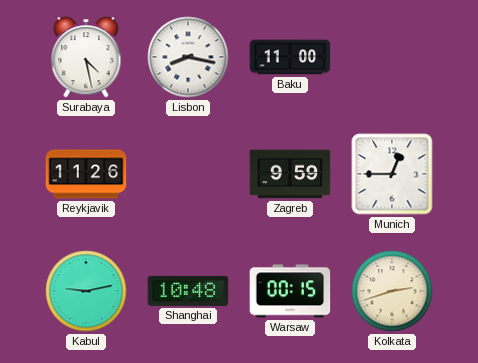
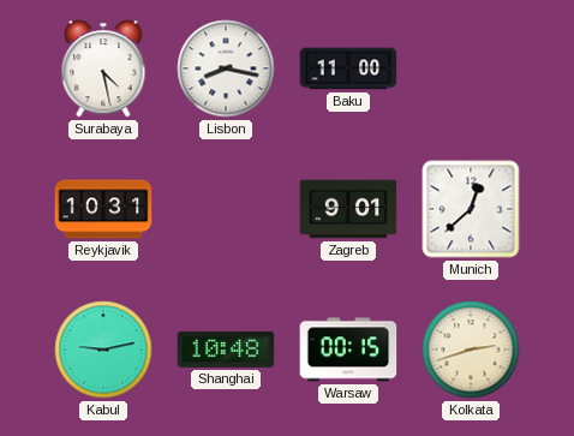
Reykjavik: 11:26 -> 10:31
Zagreb: 9:59 -> 9:01
Munich: 12:45 -> 12:38
